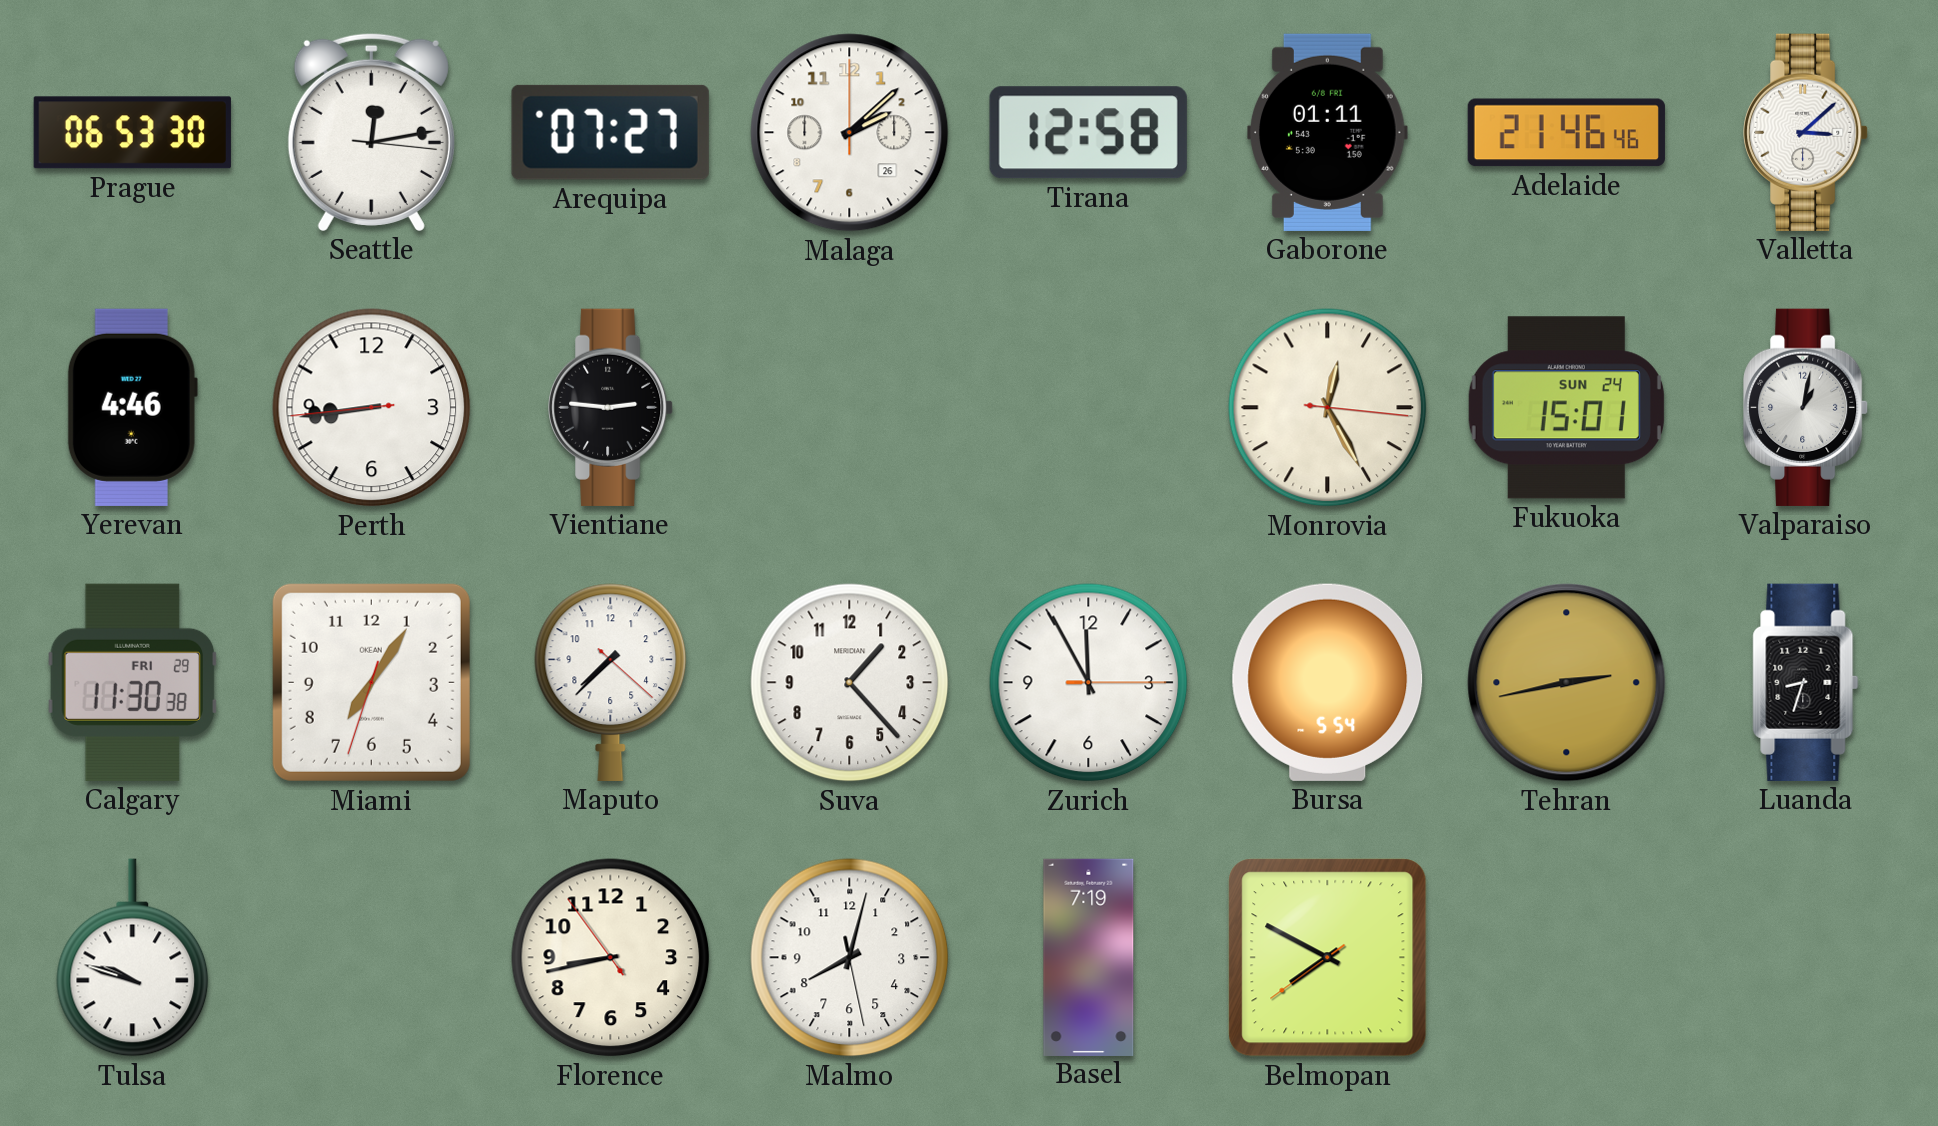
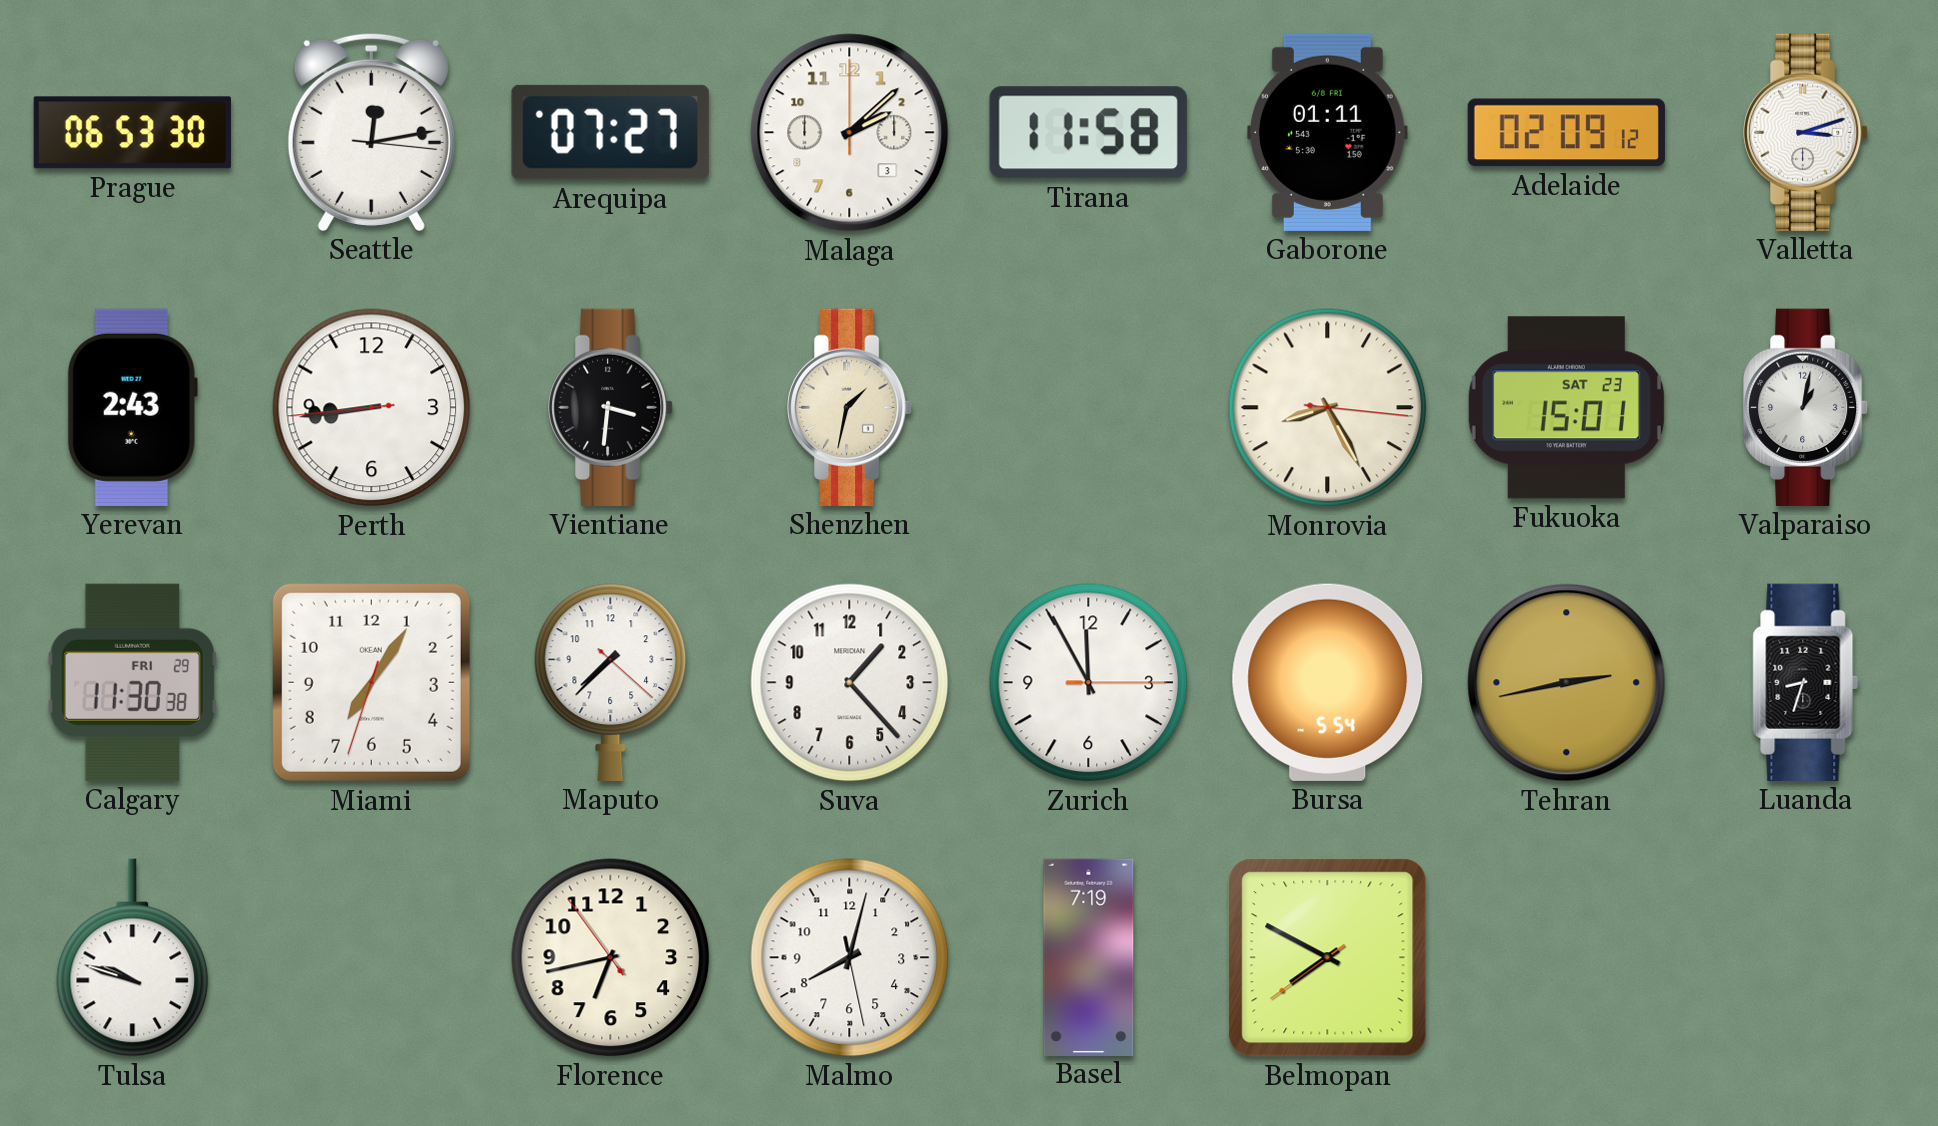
Malaga date: 26 -> 3
Tirana: 12:58 -> 11:58
Adelaide: 21:46 -> 02:09
Valletta: 3:08 -> 3:12
Yerevan: 4:46 -> 2:43
Vientiane: 2:46 -> 3:31
Shenzhen: none -> 1:32
Monrovia: 12:25 -> 8:25
Fukuoka date: SUN 24 -> SAT 23
Florence: 8:42 -> 6:42
